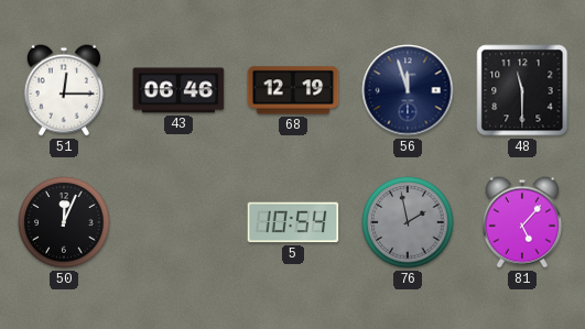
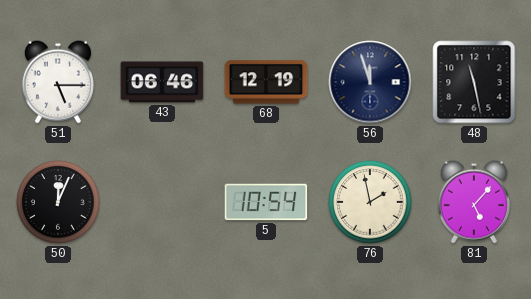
51: 12:15 -> 5:15
48: 11:30 -> 11:28
76 dial: grey -> cream
